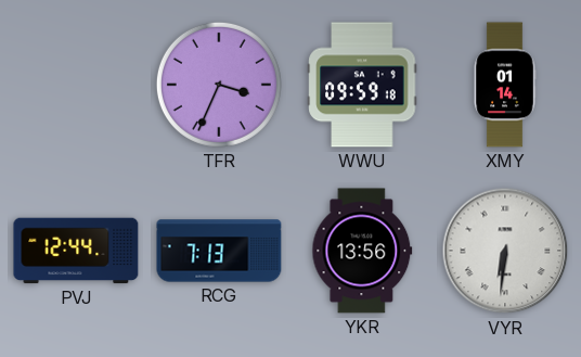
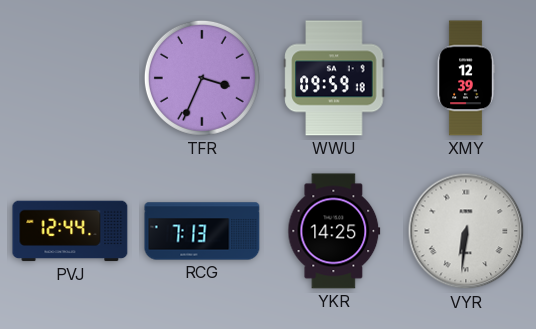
XMY: 01:14 -> 12:39
YKR: 13:56 -> 14:25
